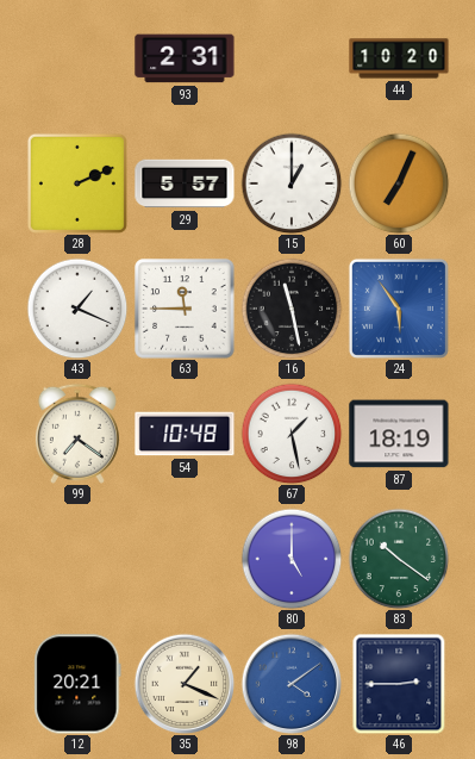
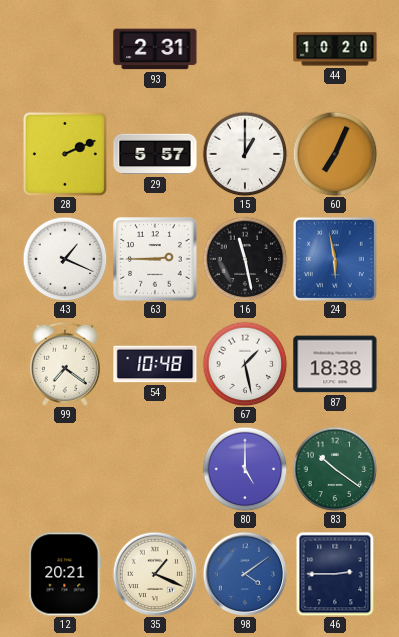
63: 11:45 -> 2:45
24: 5:54 -> 5:58
87: 18:19 -> 18:38
